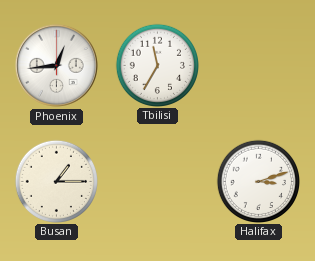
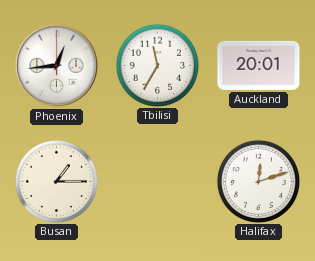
Auckland: none -> 20:01
Halifax: 3:12 -> 12:12
